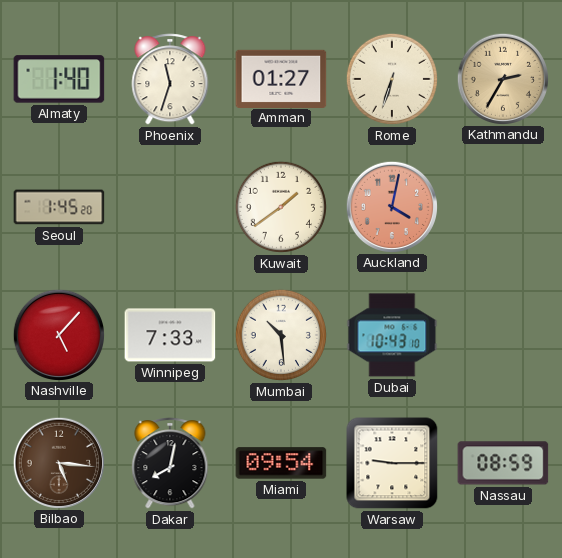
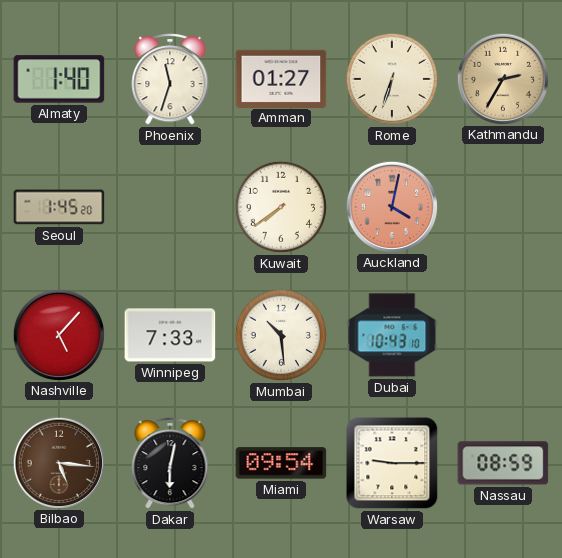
Kuwait: 1:39 -> 7:39
Dakar: 8:02 -> 6:02
